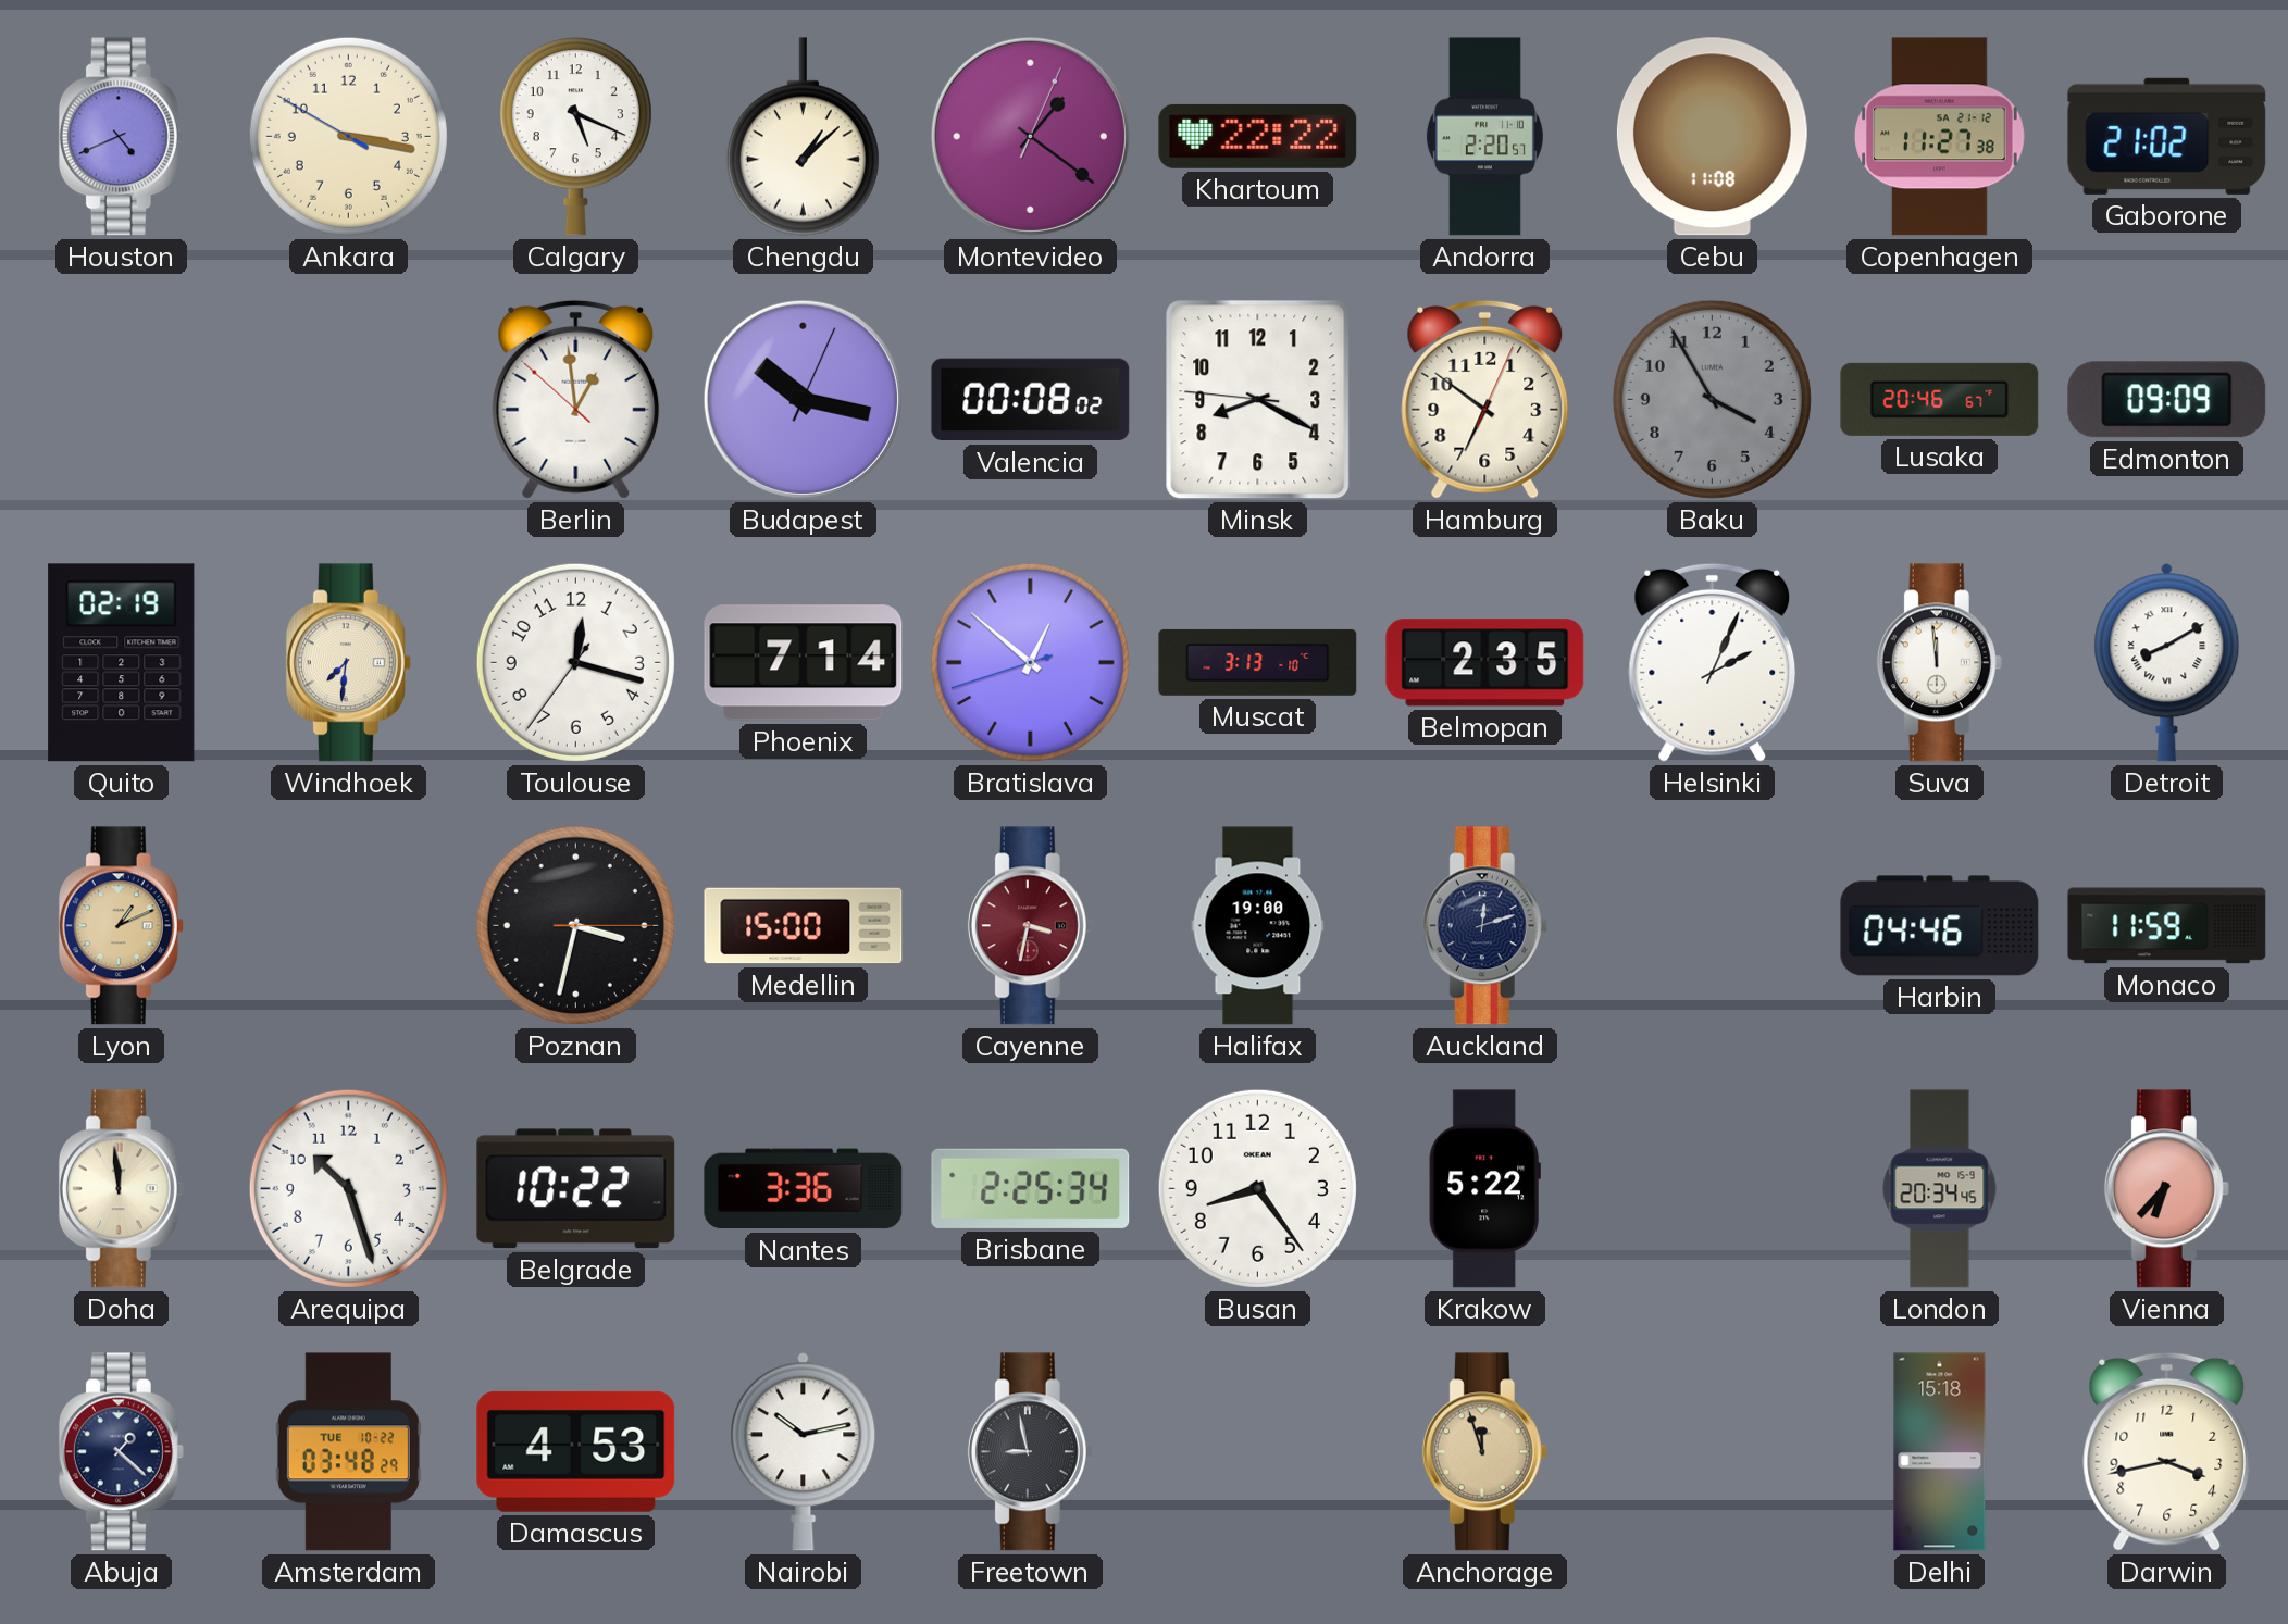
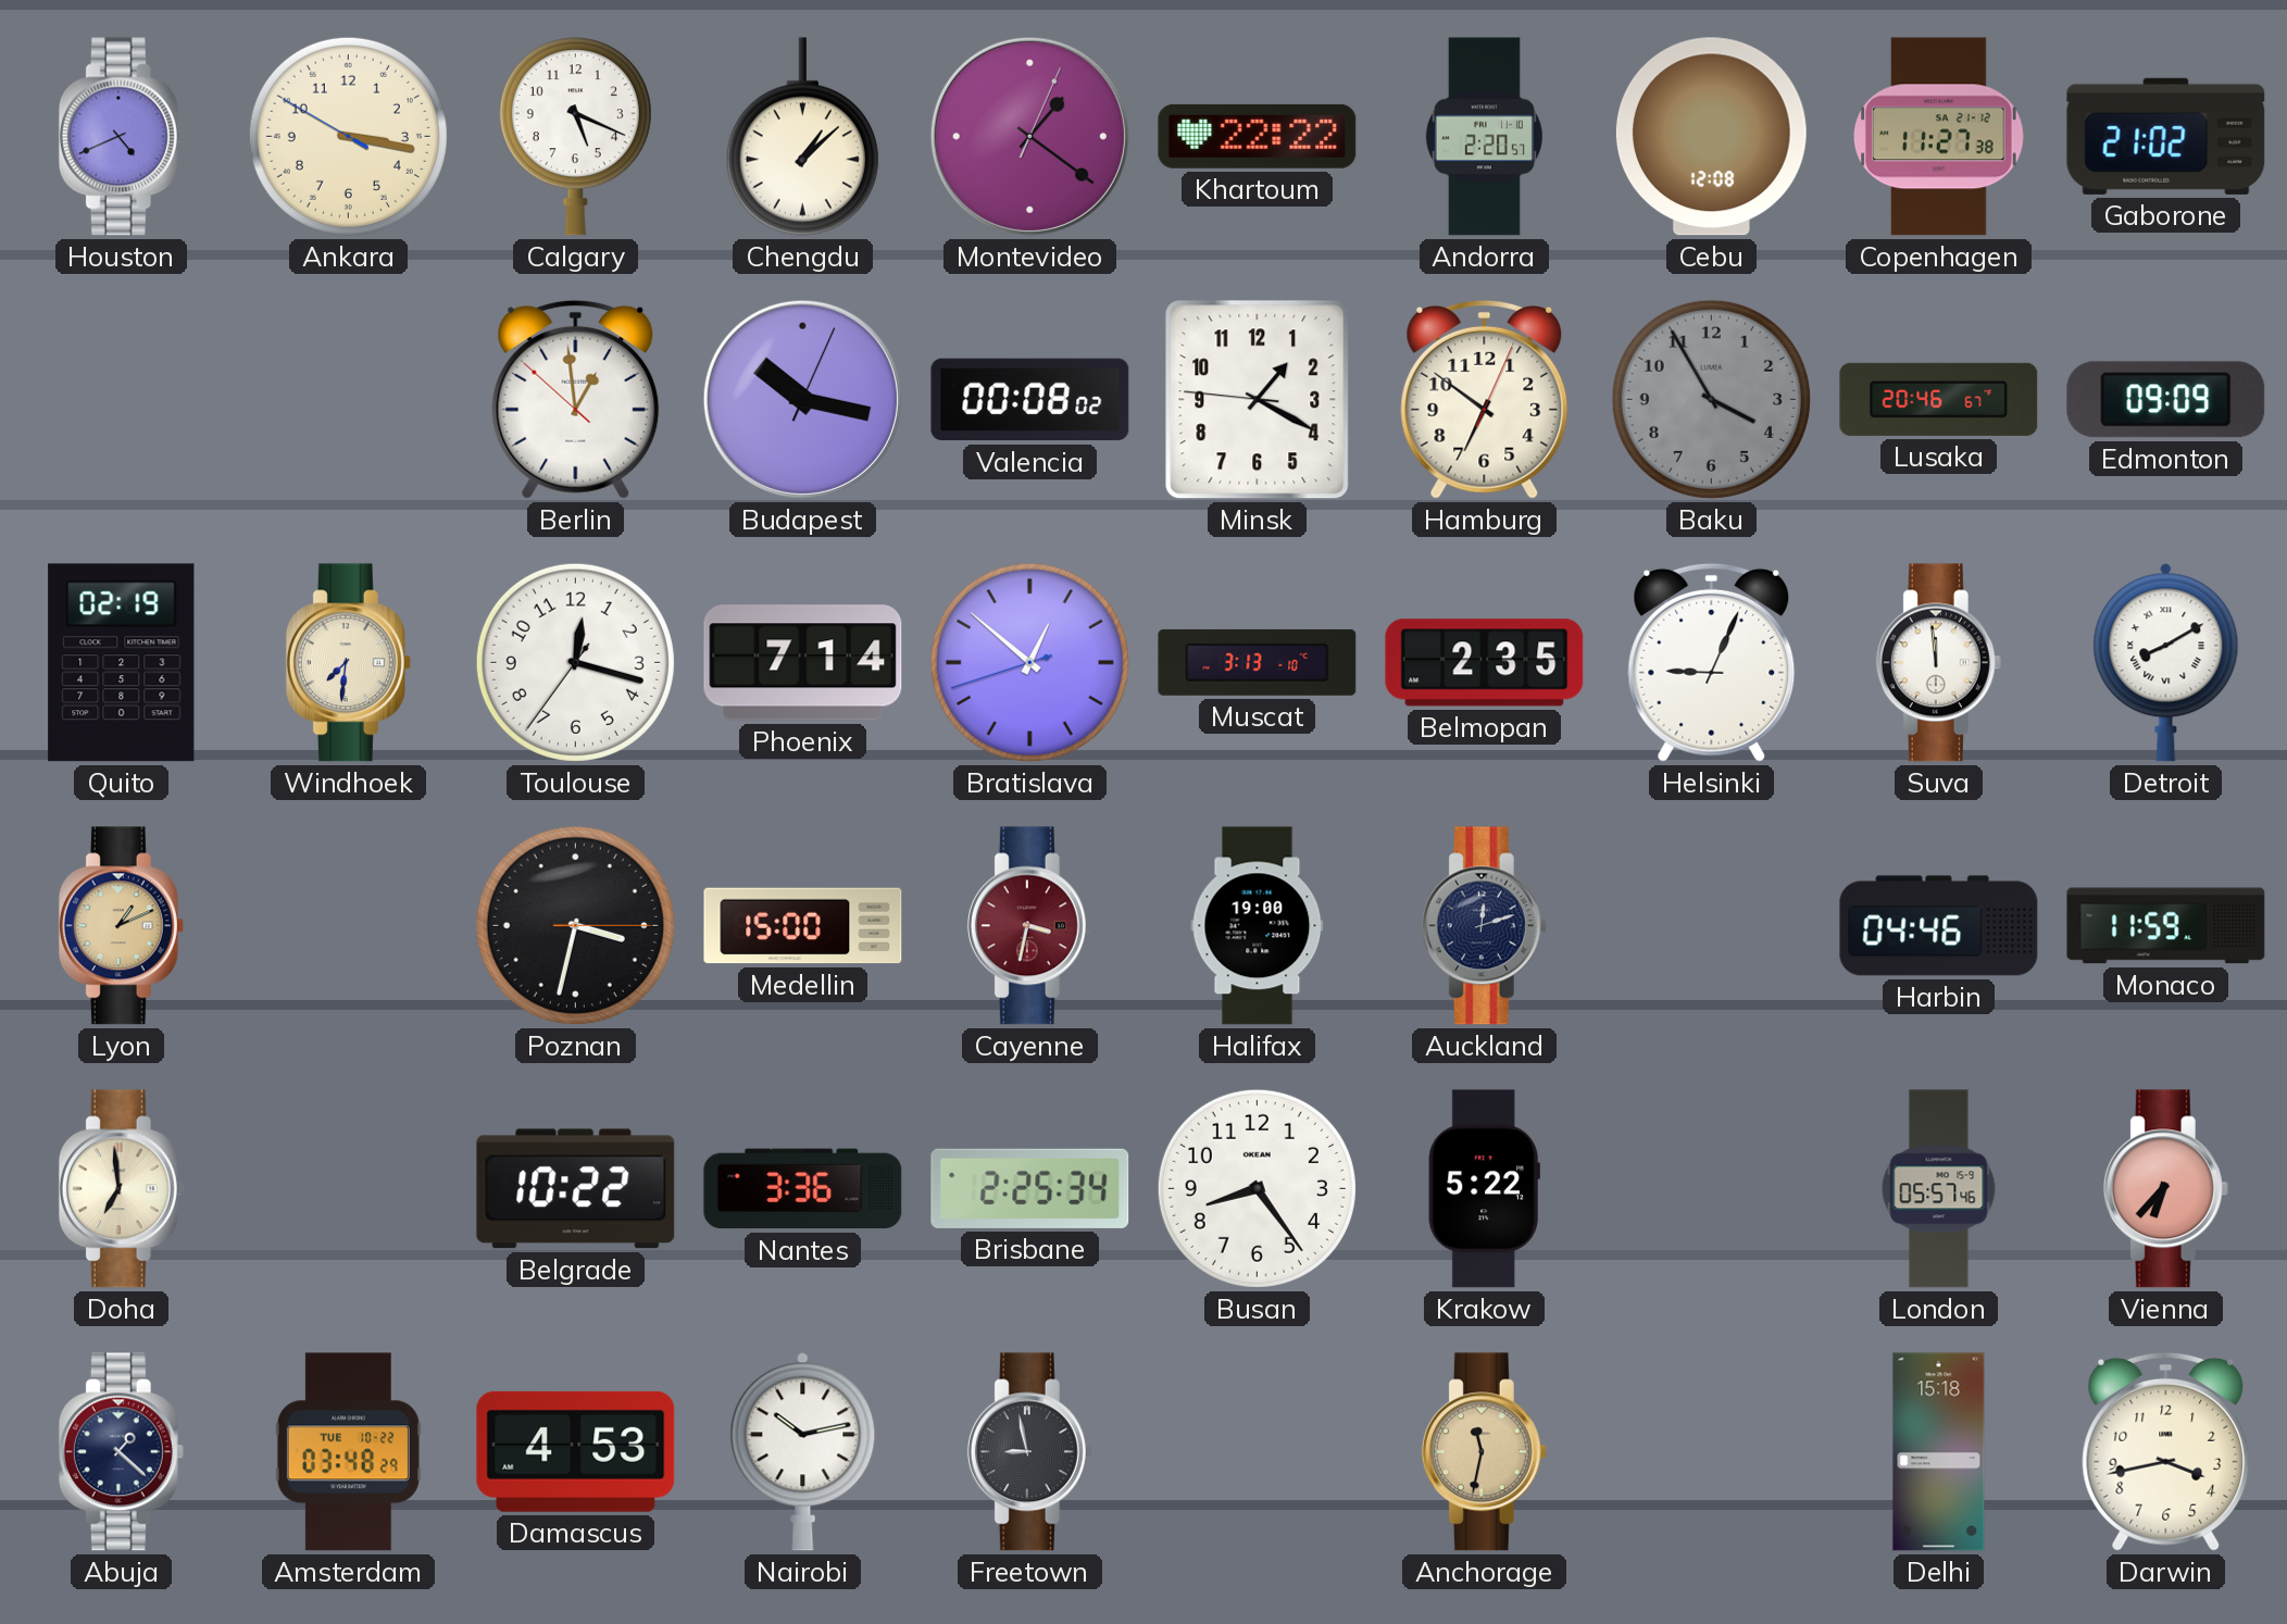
Cebu: 11:08 -> 12:08
Minsk: 8:19 -> 1:19
Helsinki: 2:04 -> 9:04
Doha: 11:59 -> 6:59
Arequipa: 10:27 -> none
London: 20:34 -> 05:57
Anchorage: 11:57 -> 11:32
